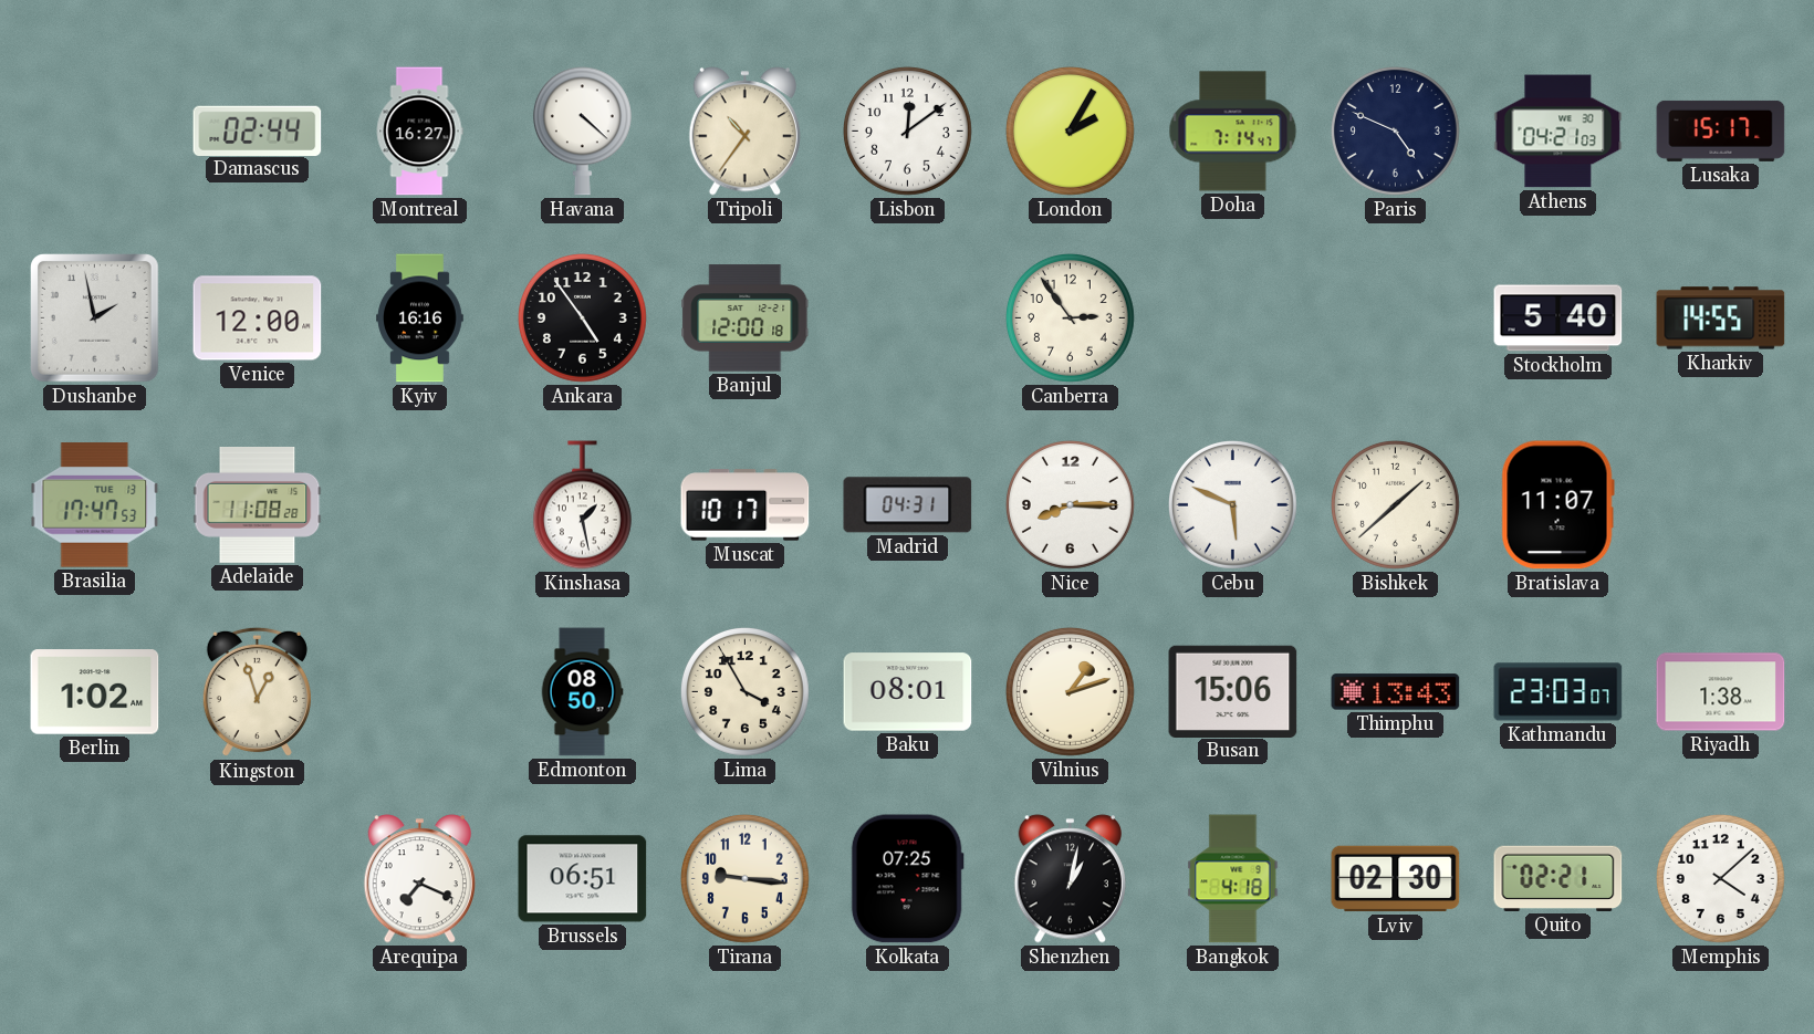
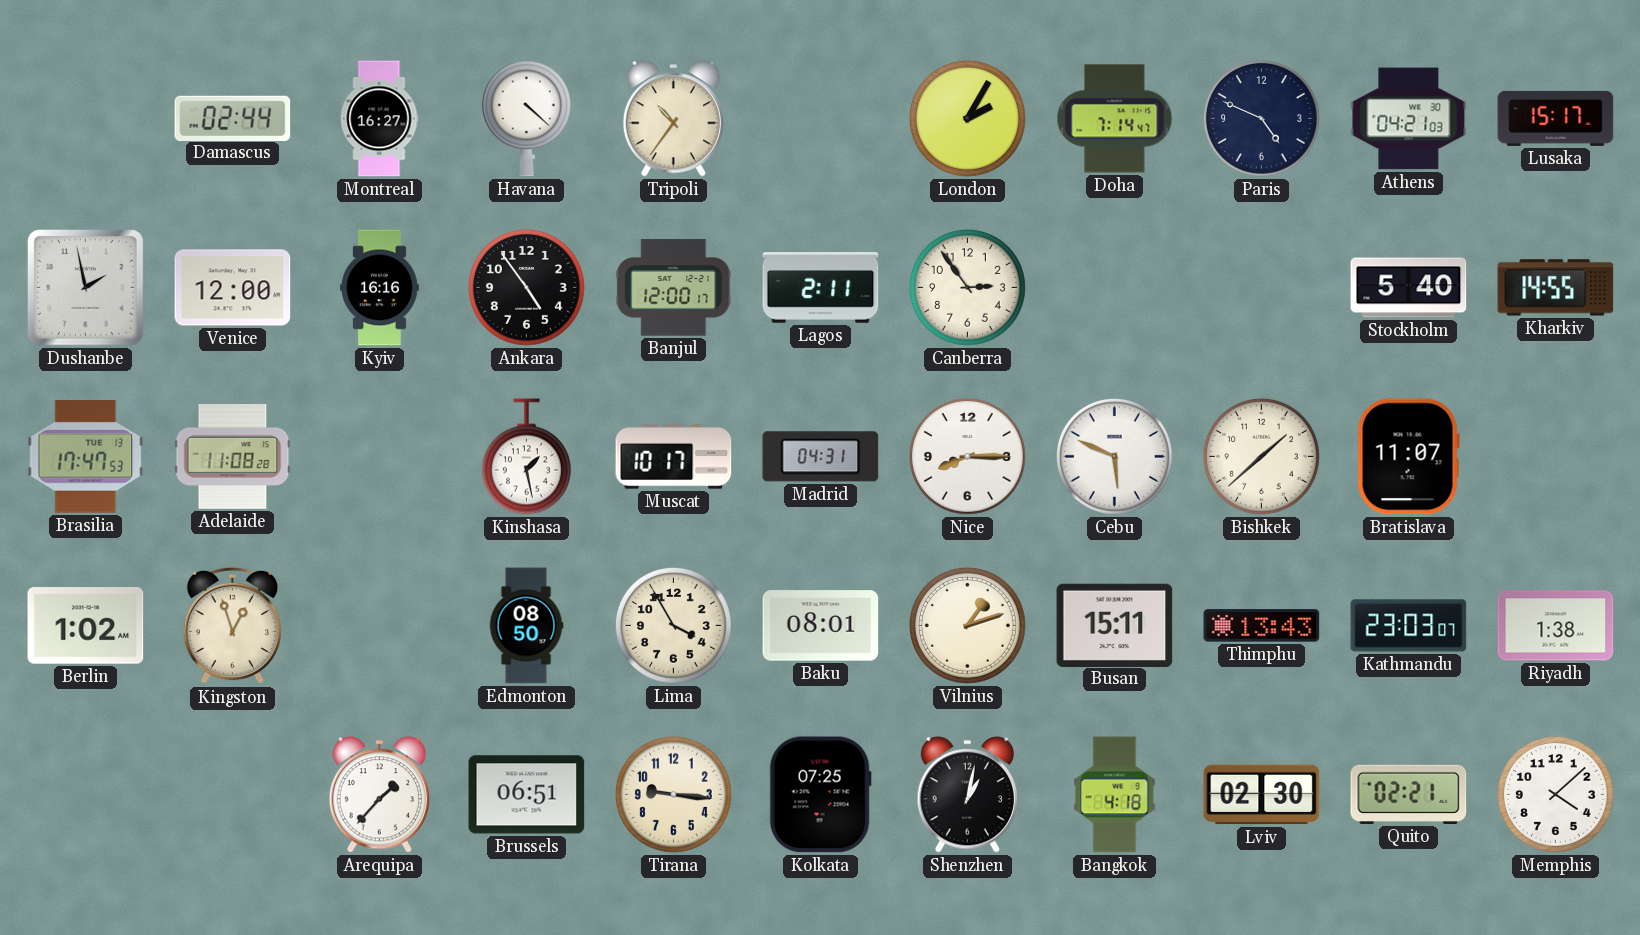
Lisbon: 12:09 -> none
Banjul: 12:00:18 -> 12:00:17
Lagos: none -> 2:11
Busan: 15:06 -> 15:11
Arequipa: 7:19 -> 1:37
